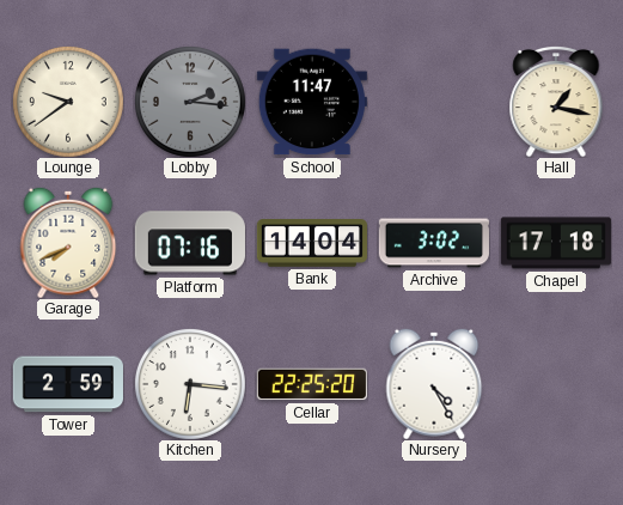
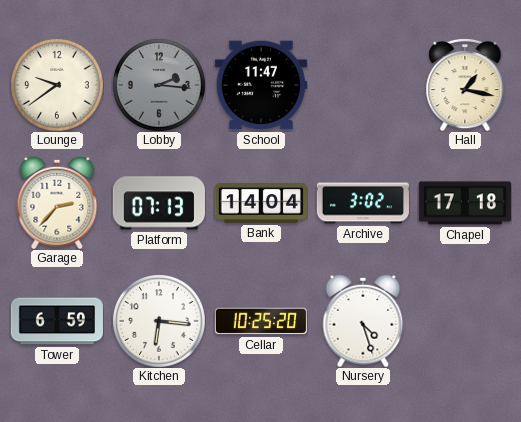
Garage: 7:41 -> 2:37
Platform: 07:16 -> 07:13
Tower: 2:59 -> 6:59
Cellar: 22:25 -> 10:25
Nursery: 4:25 -> 4:27
